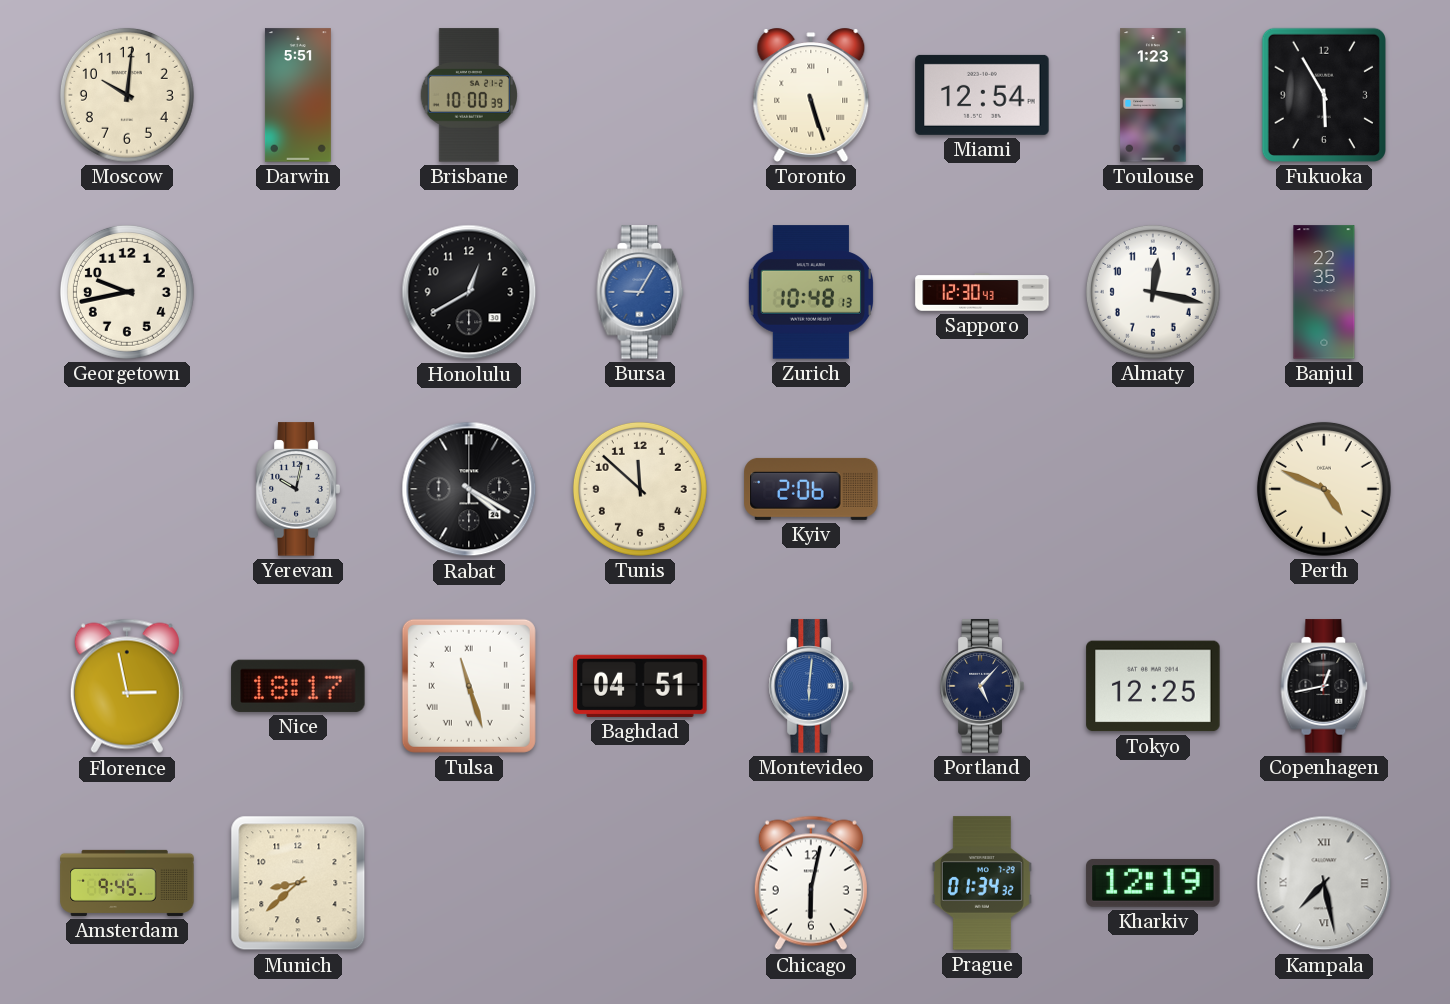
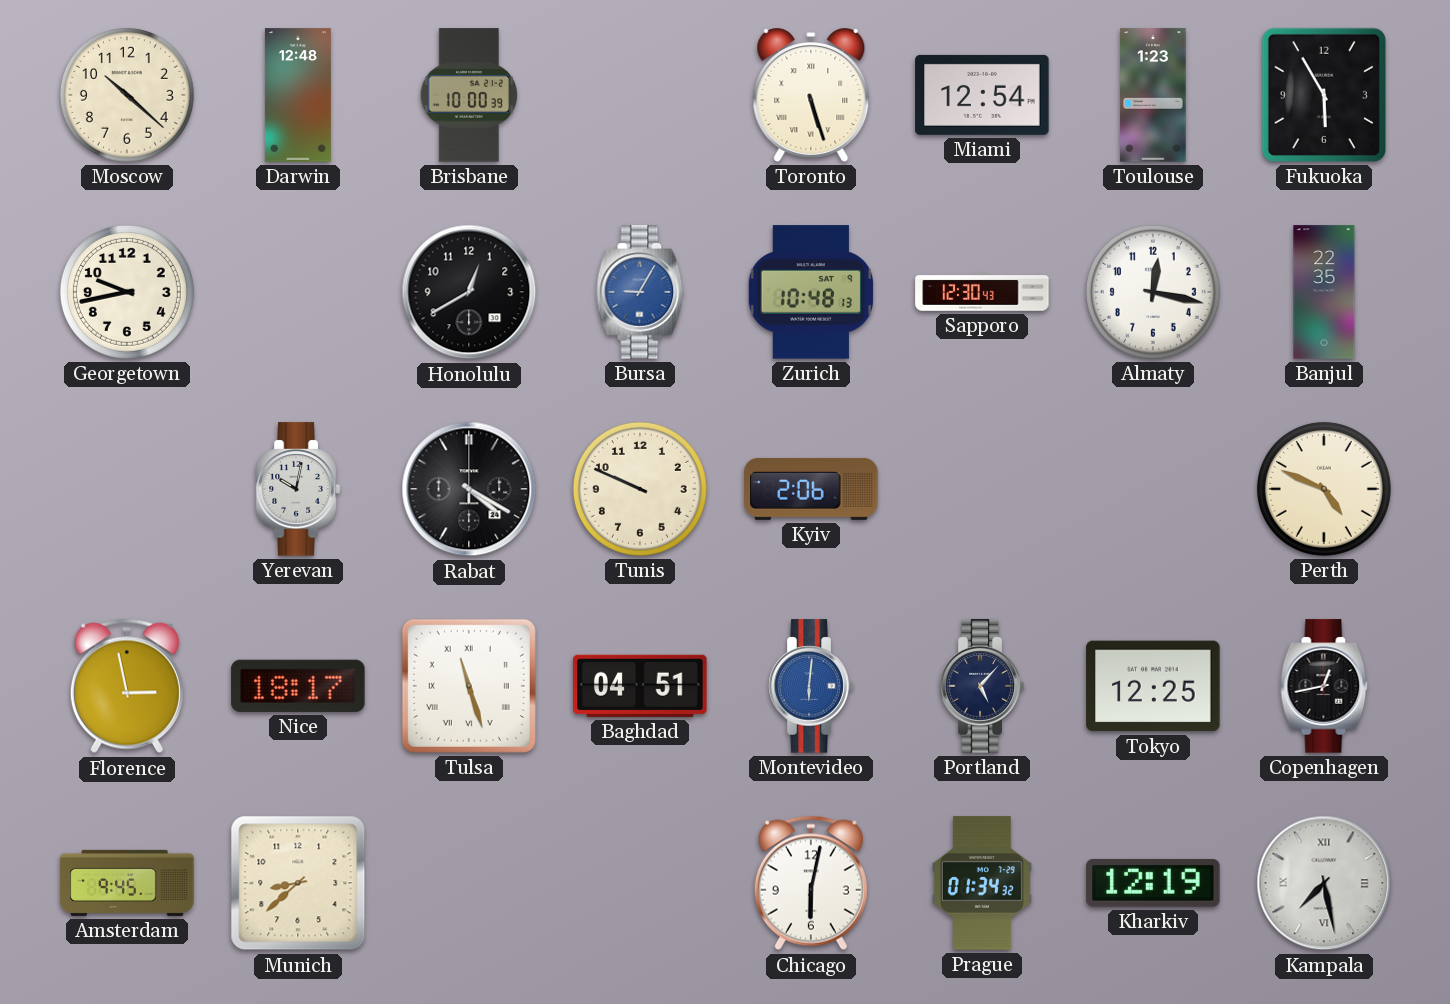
Moscow: 10:01 -> 10:22
Darwin: 5:51 -> 12:48
Tunis: 11:52 -> 9:49
